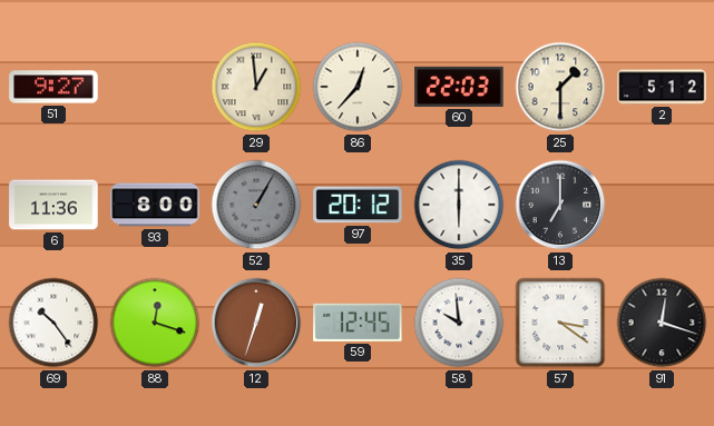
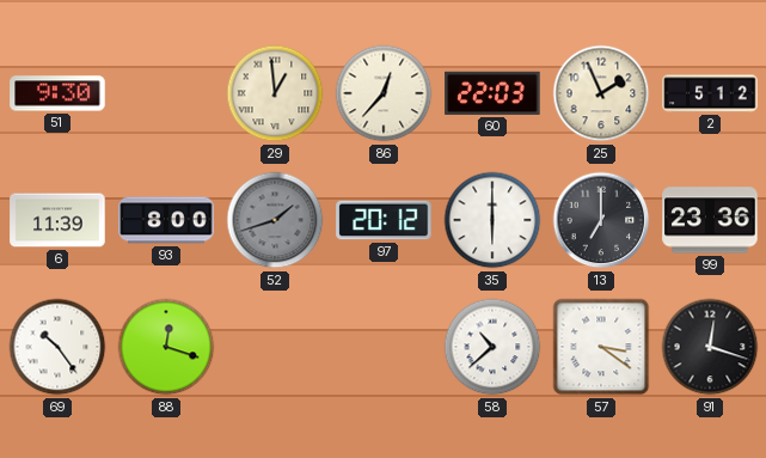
51: 9:27 -> 9:30
25: 1:30 -> 1:56
6: 11:36 -> 11:39
52: 1:05 -> 1:42
99: none -> 23:36
12: 12:33 -> none
59: 12:45 -> none
58: 9:59 -> 10:38
